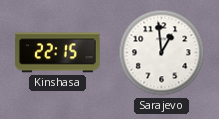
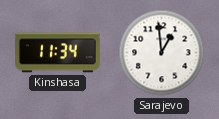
Kinshasa: 22:15 -> 11:34
